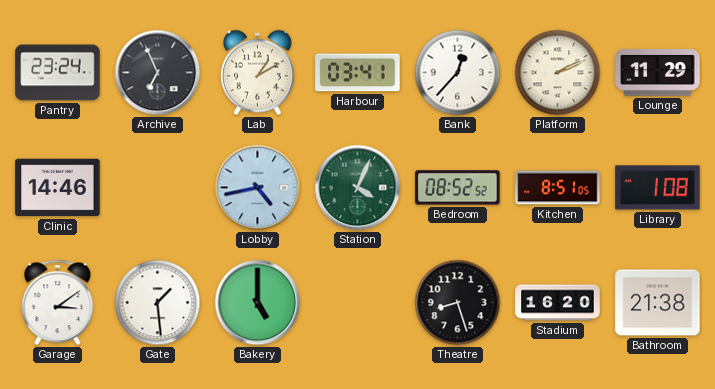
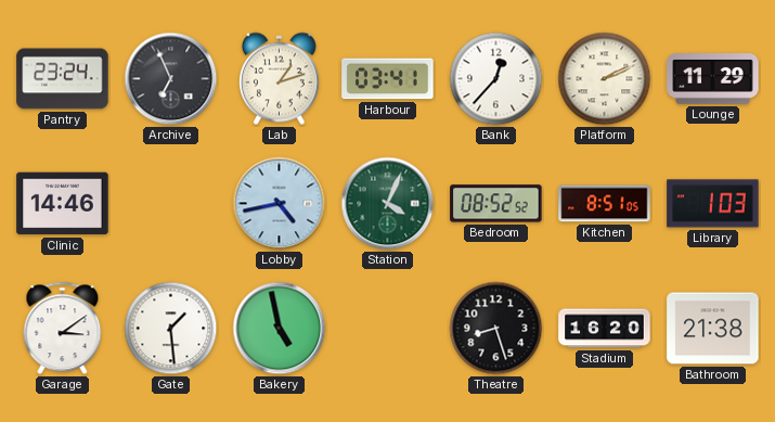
Lab: 1:10 -> 1:12
Library: 1:08 -> 1:03
Bakery: 5:00 -> 4:58
